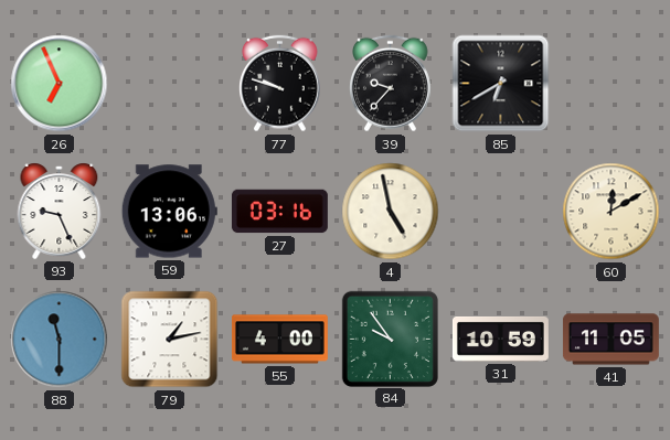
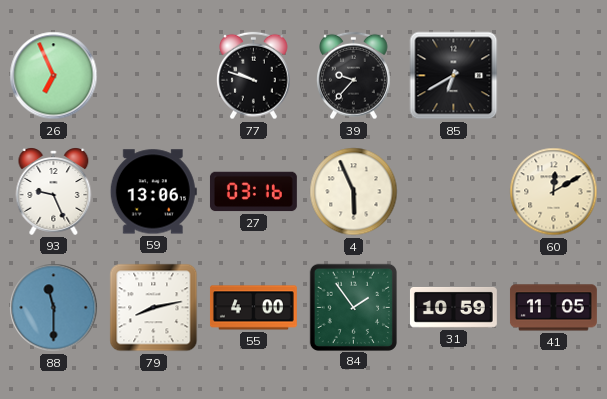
4: 4:58 -> 5:56
79: 1:13 -> 8:13
84: 9:54 -> 1:54
